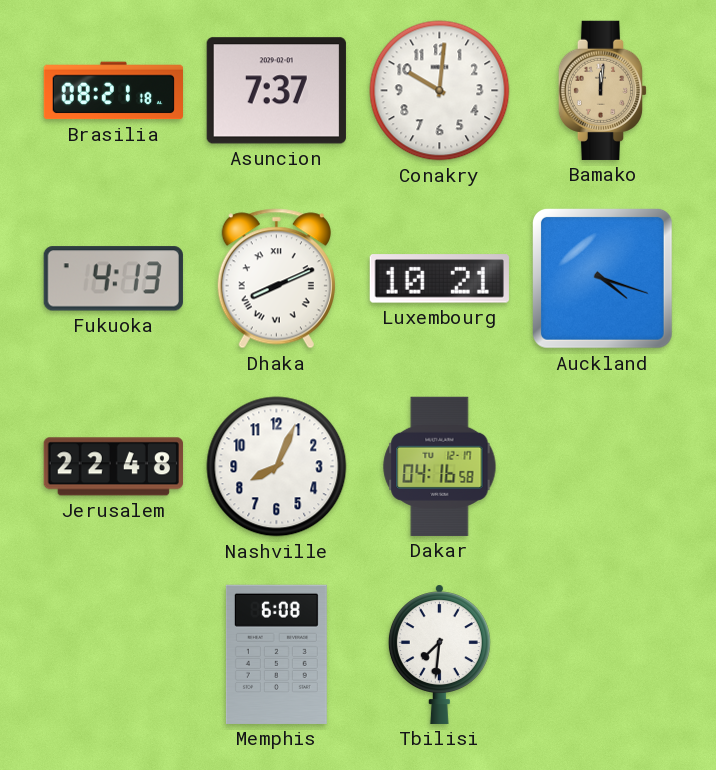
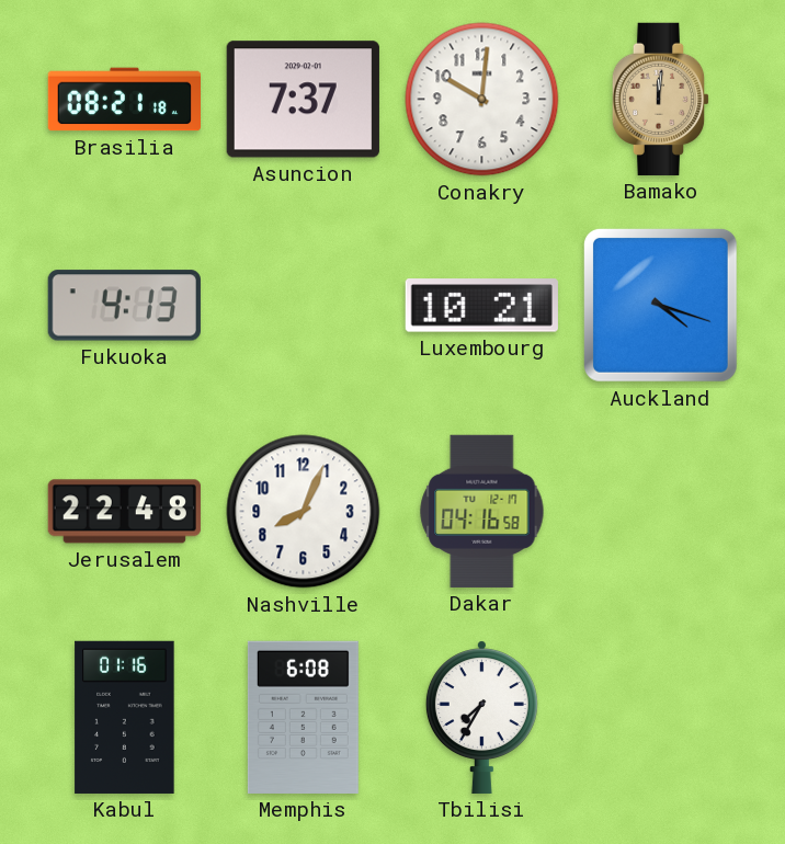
Dhaka: 8:11 -> none
Kabul: none -> 01:16
Tbilisi: 7:31 -> 7:35
